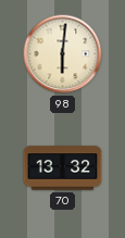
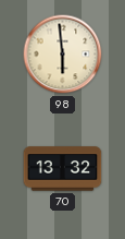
98: 6:01 -> 5:59
